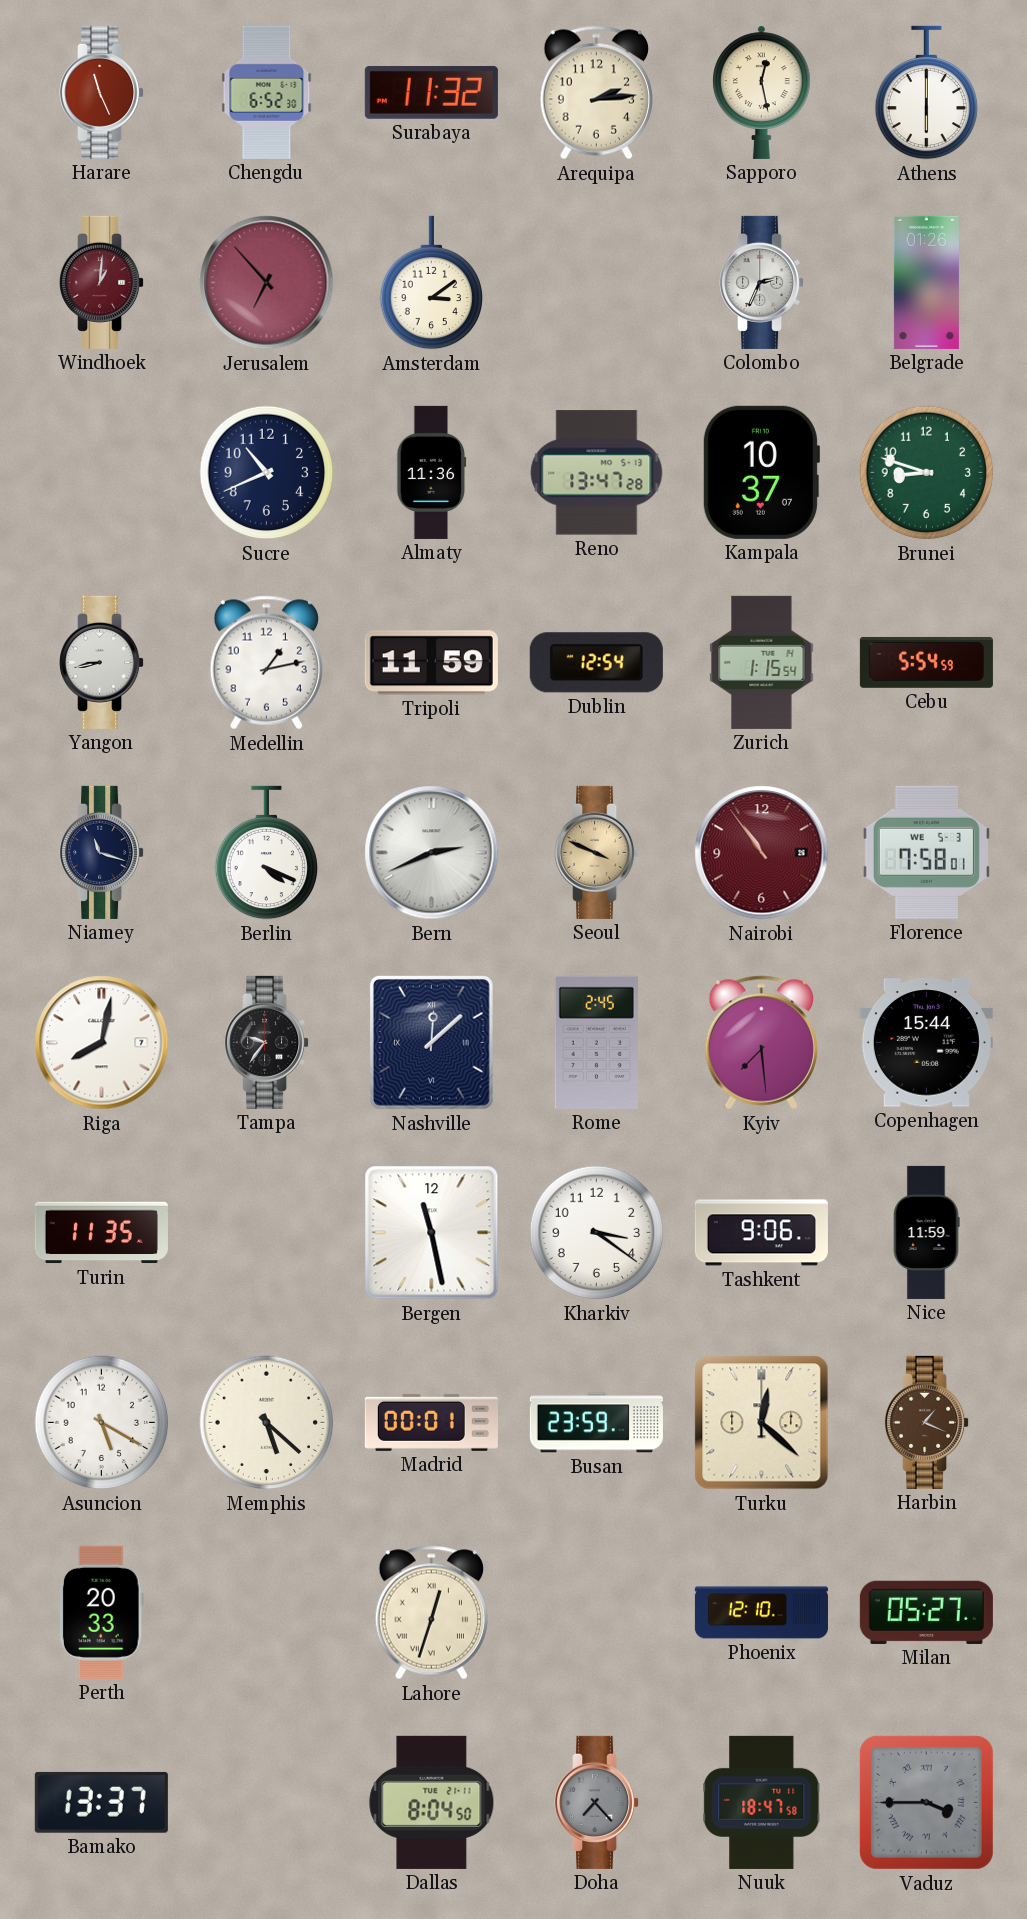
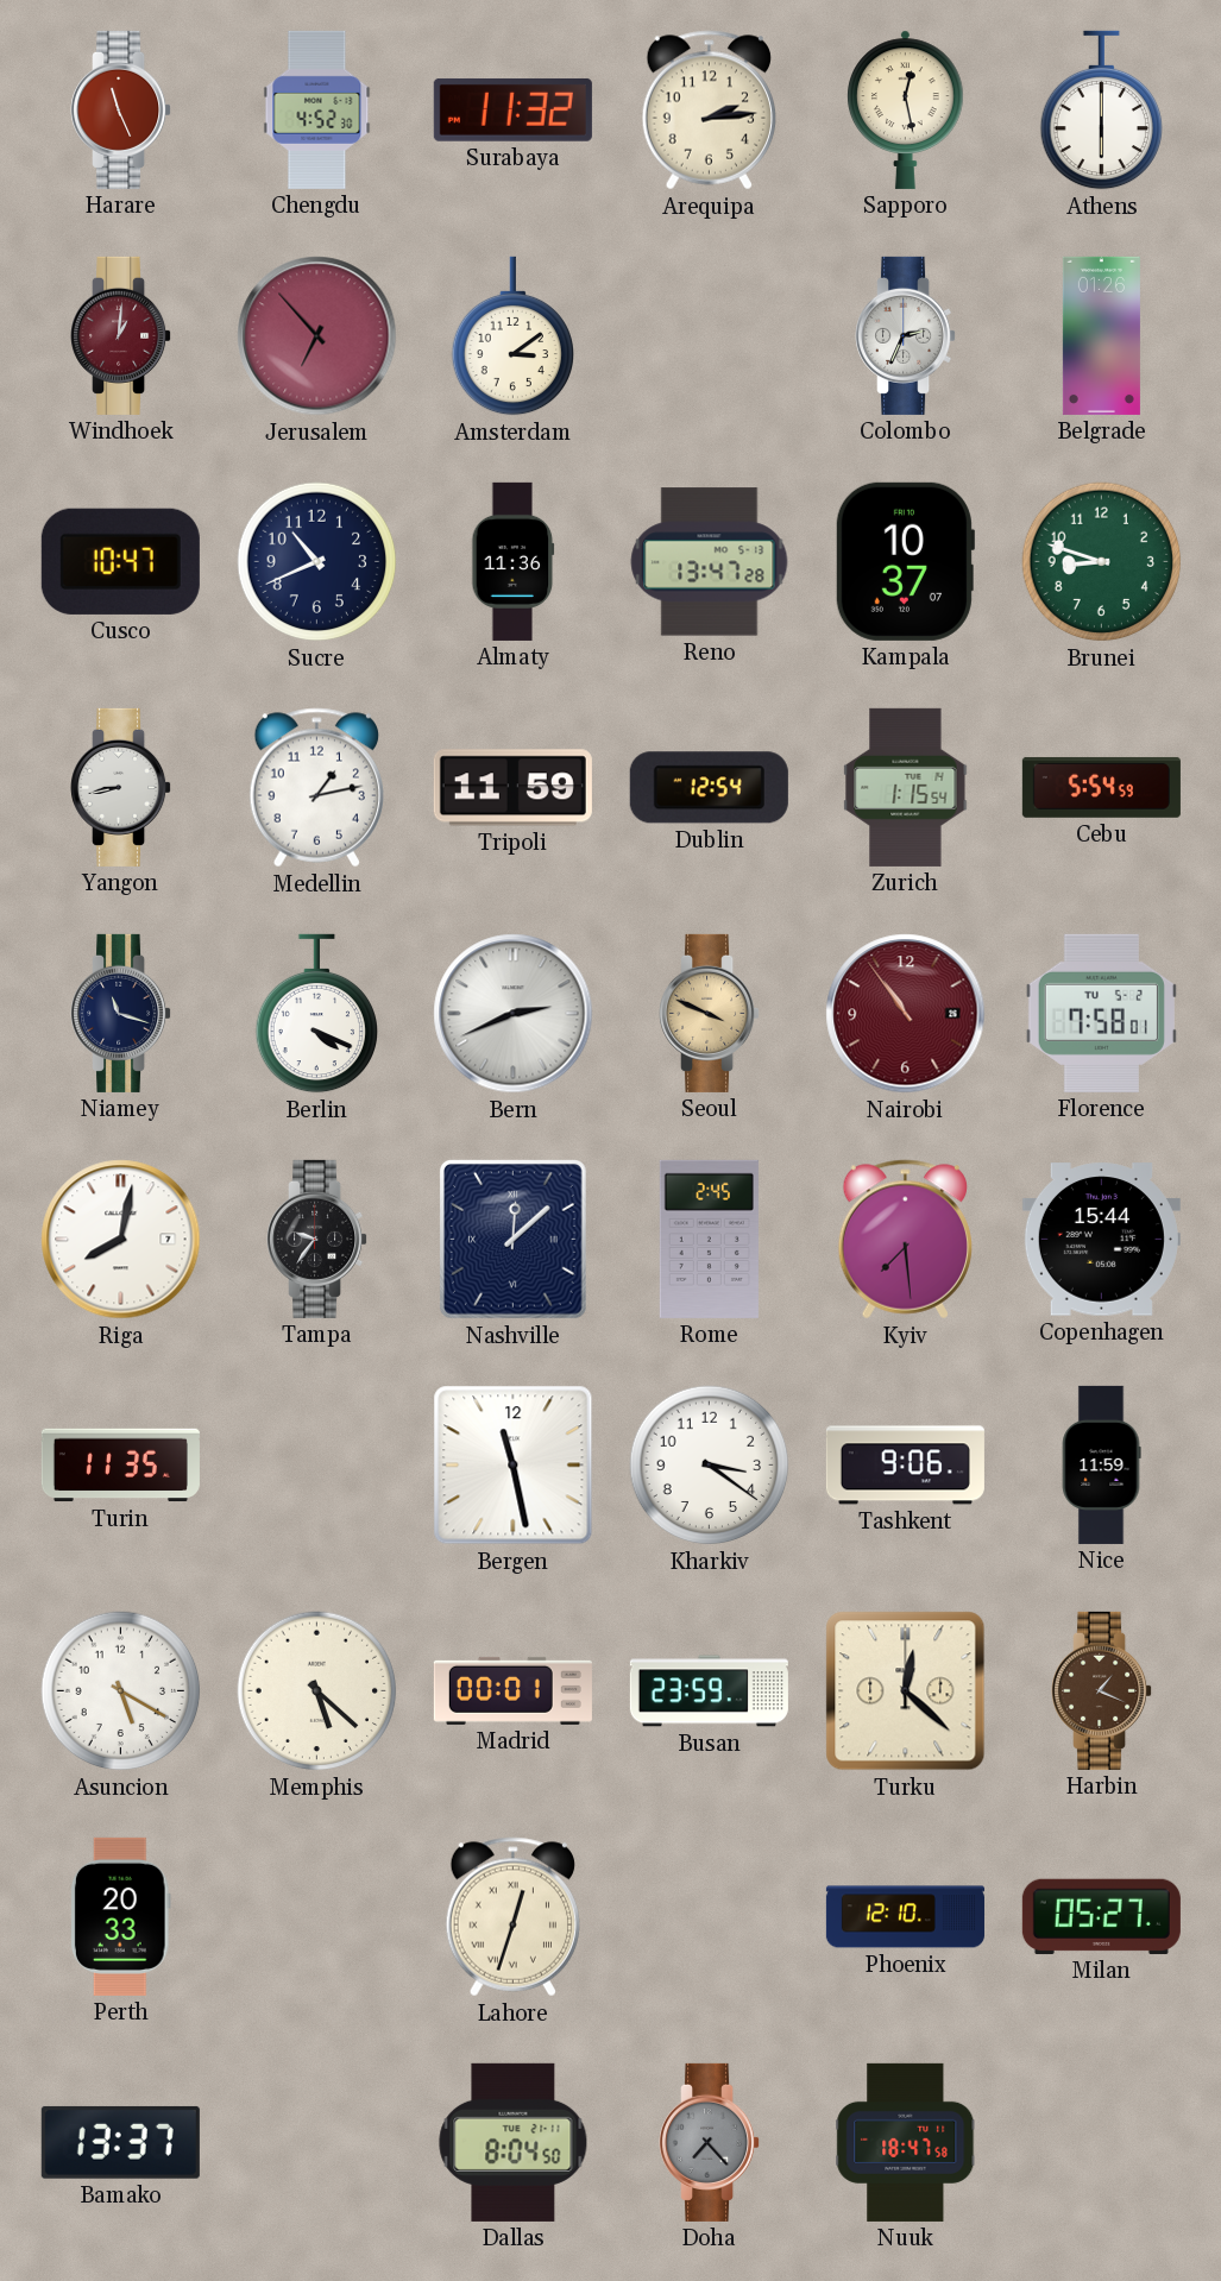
Chengdu: 6:52 -> 4:52
Cusco: none -> 10:47
Florence date: WE 5-3 -> TU 5-2
Vaduz: 3:45 -> none
